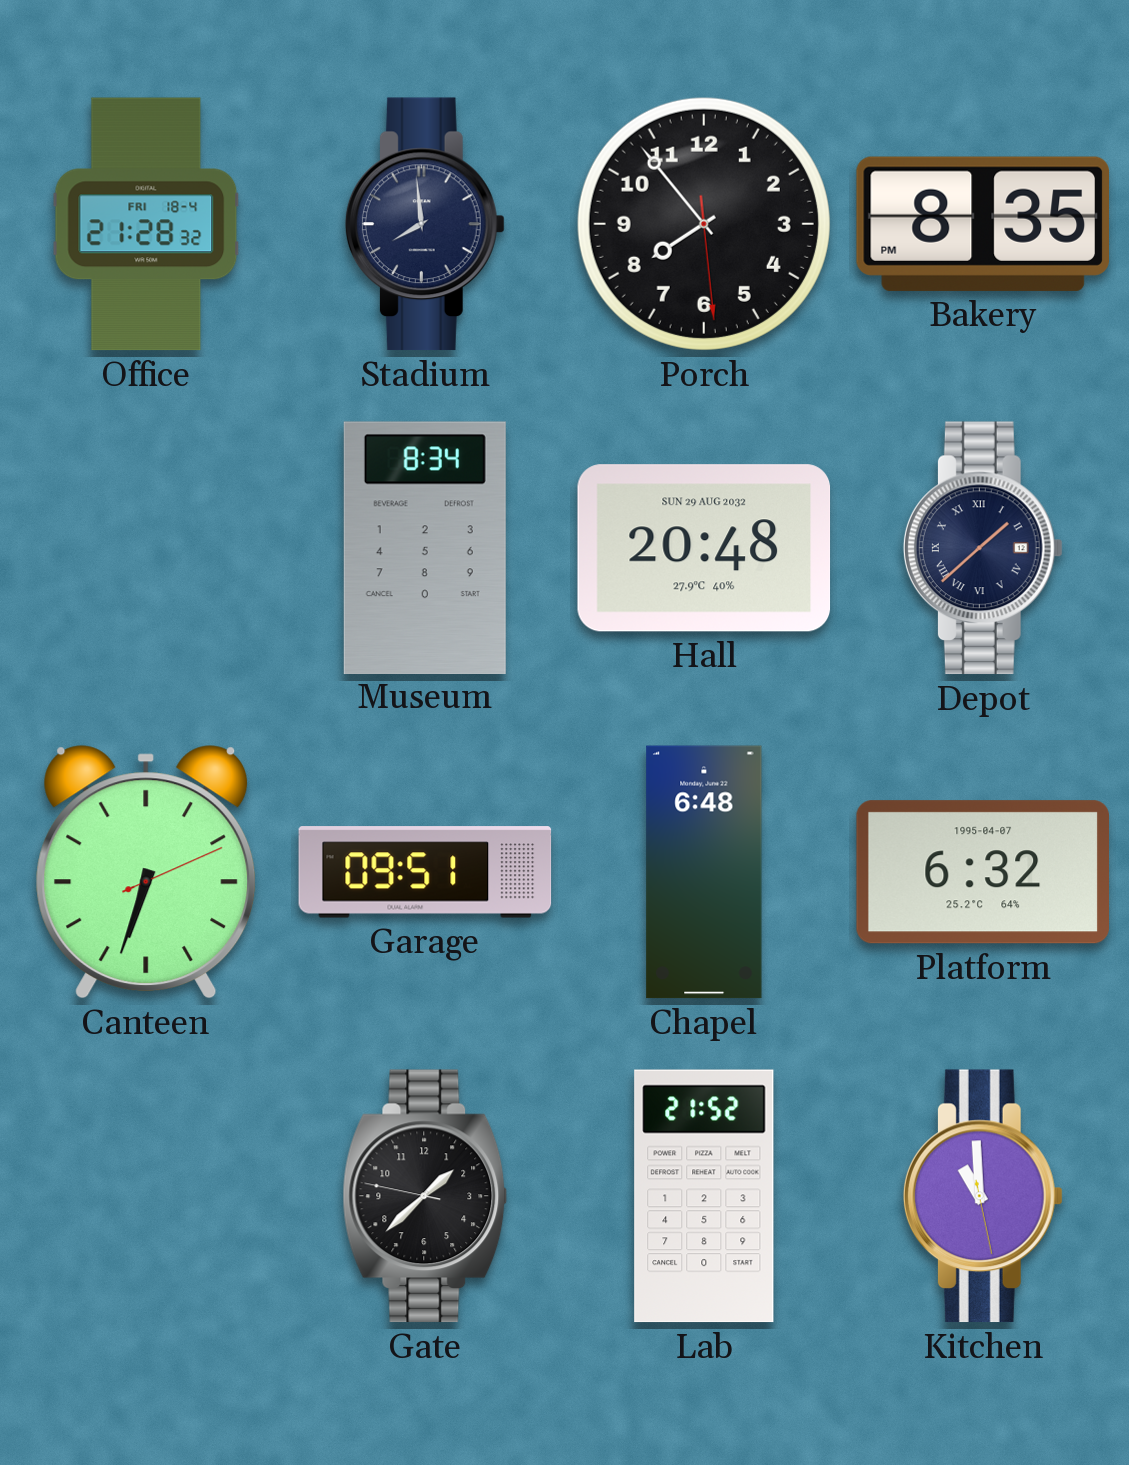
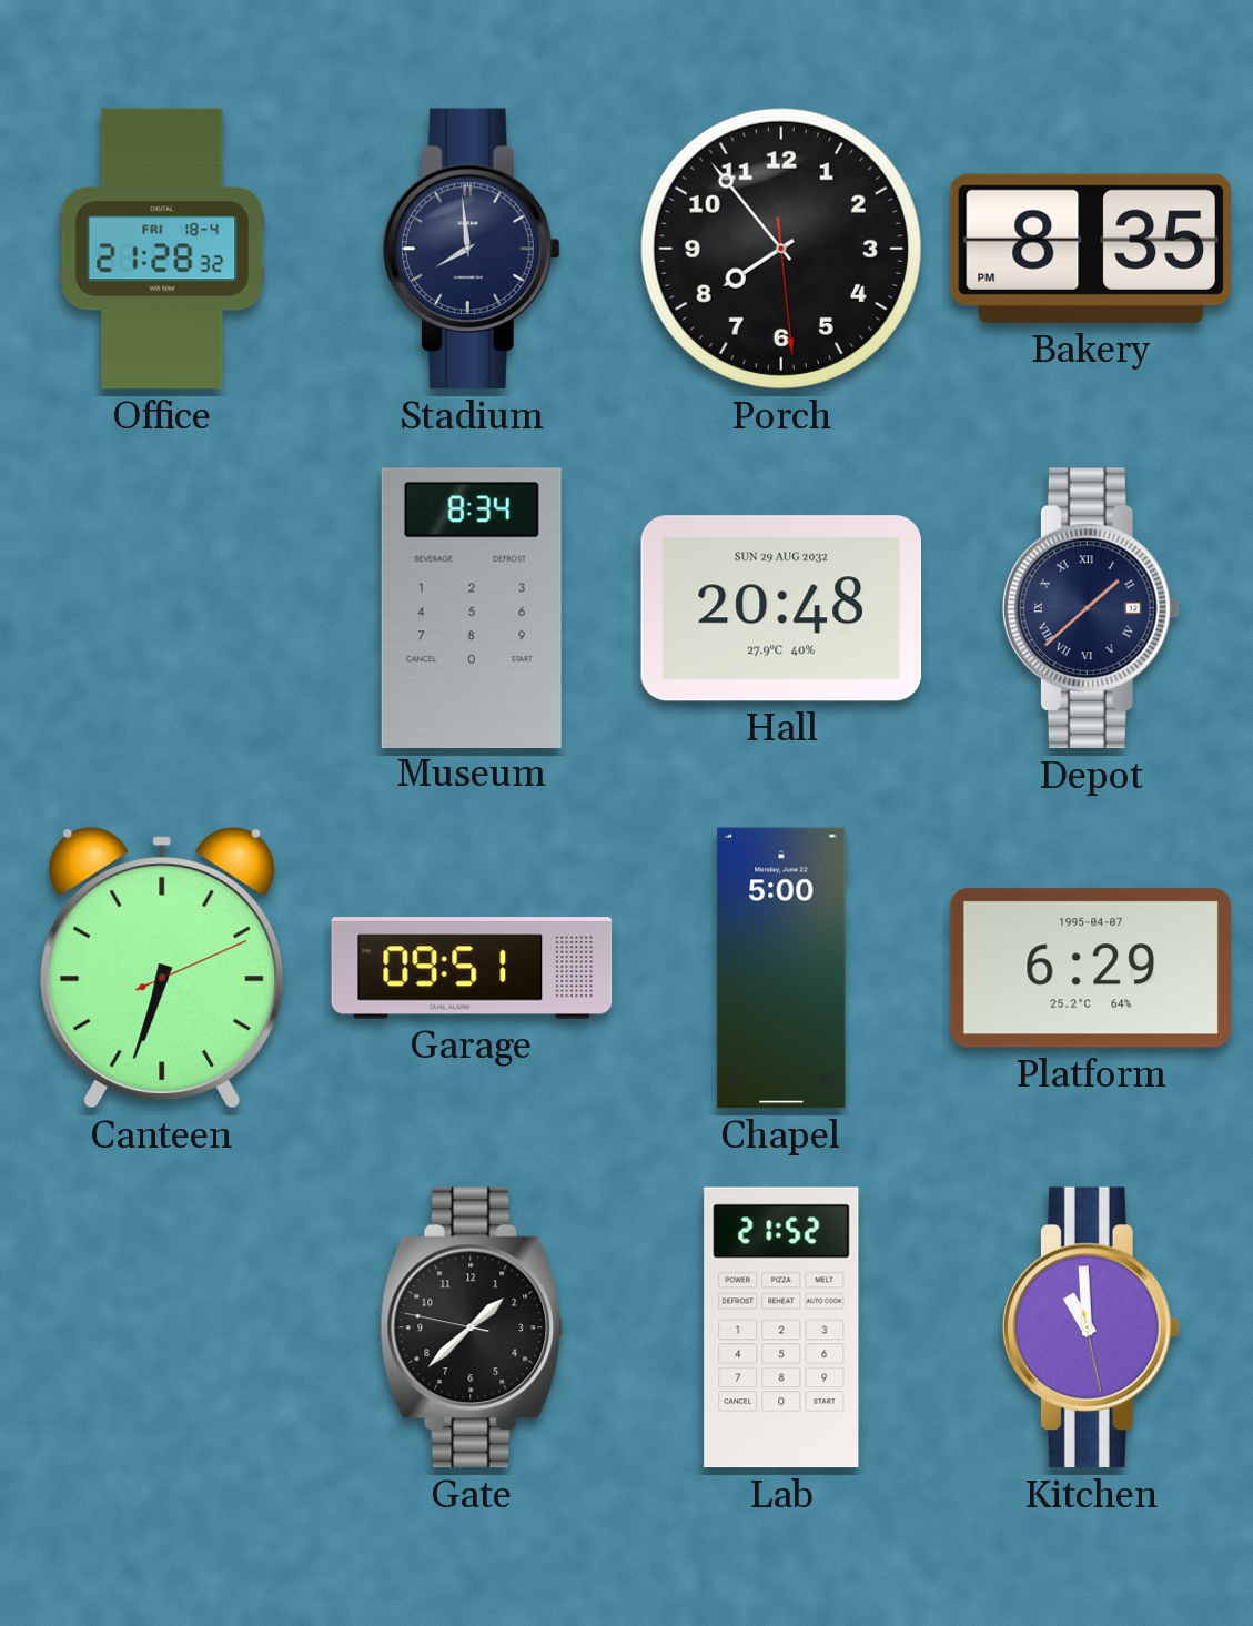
Chapel: 6:48 -> 5:00
Platform: 6:32 -> 6:29
